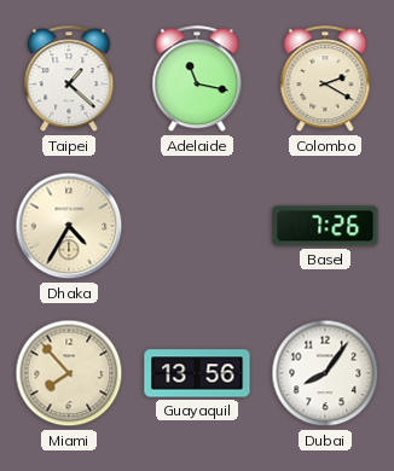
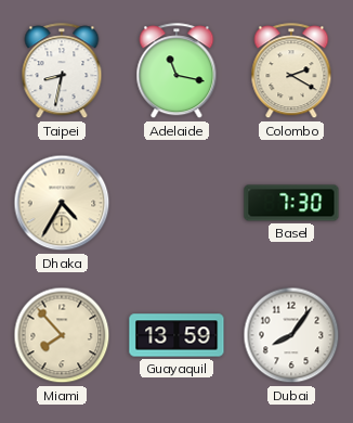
Taipei: 1:22 -> 8:32
Basel: 7:26 -> 7:30
Guayaquil: 13:56 -> 13:59
